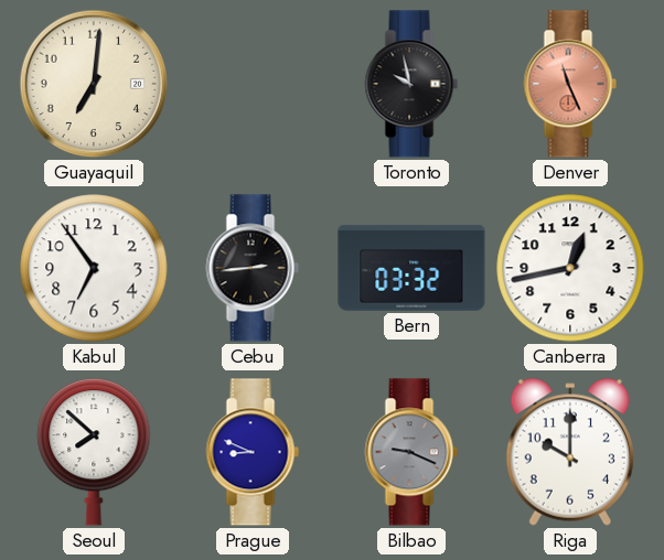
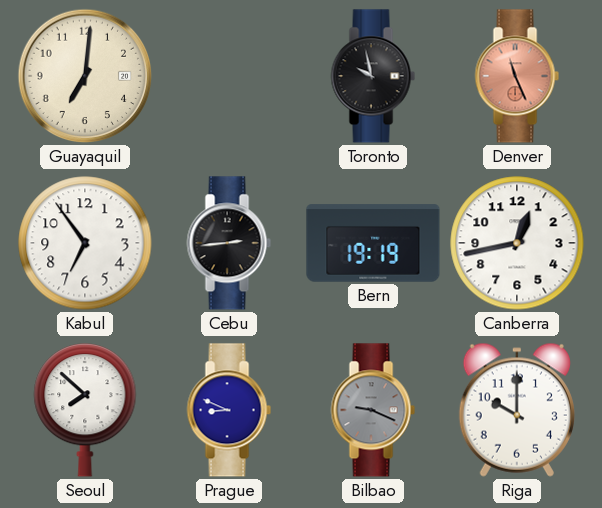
Bern: 03:32 -> 19:19
